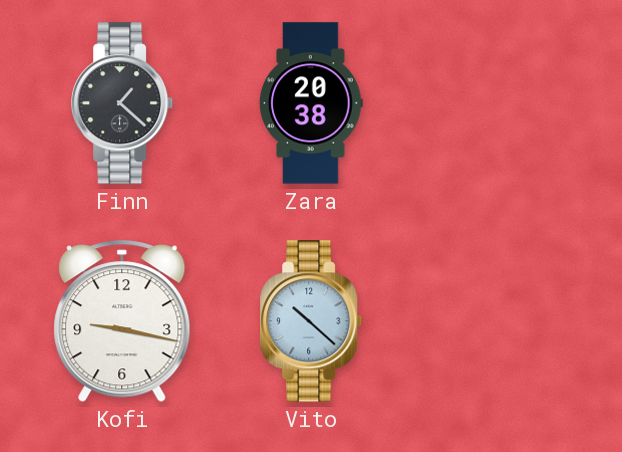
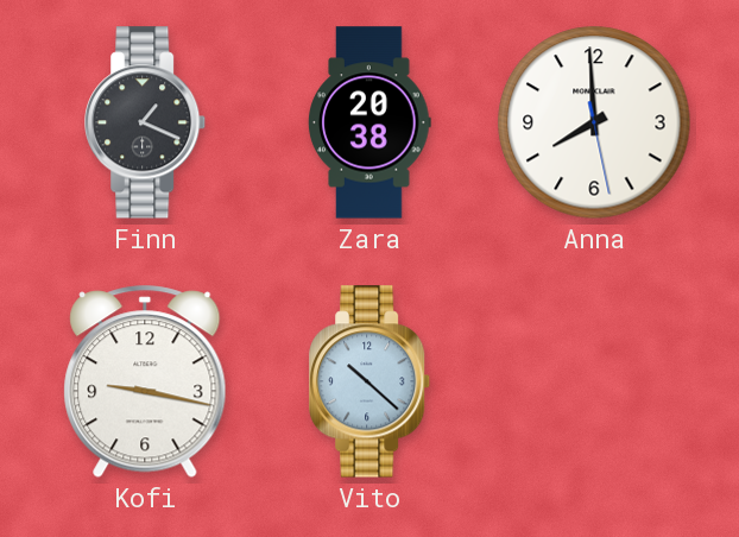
Finn: 1:22 -> 1:19
Anna: none -> 7:59
